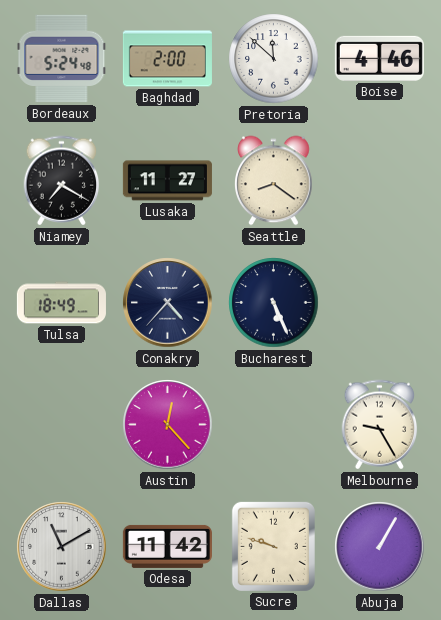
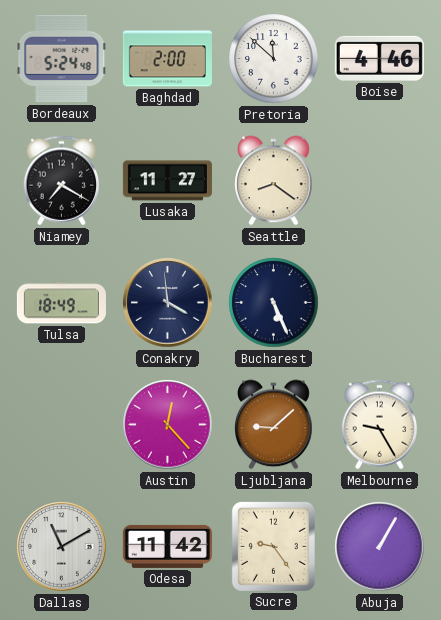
Conakry: 4:37 -> 3:59
Ljubljana: none -> 9:08
Sucre: 9:48 -> 9:24
